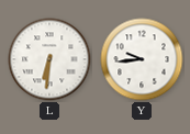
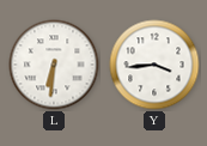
Y: 9:44 -> 3:44
